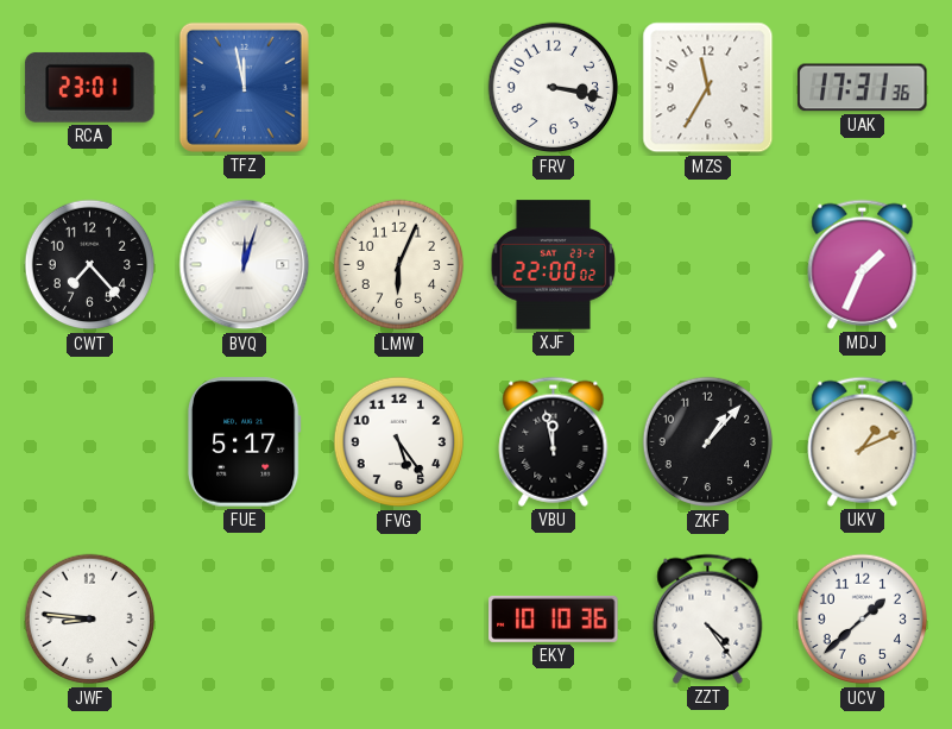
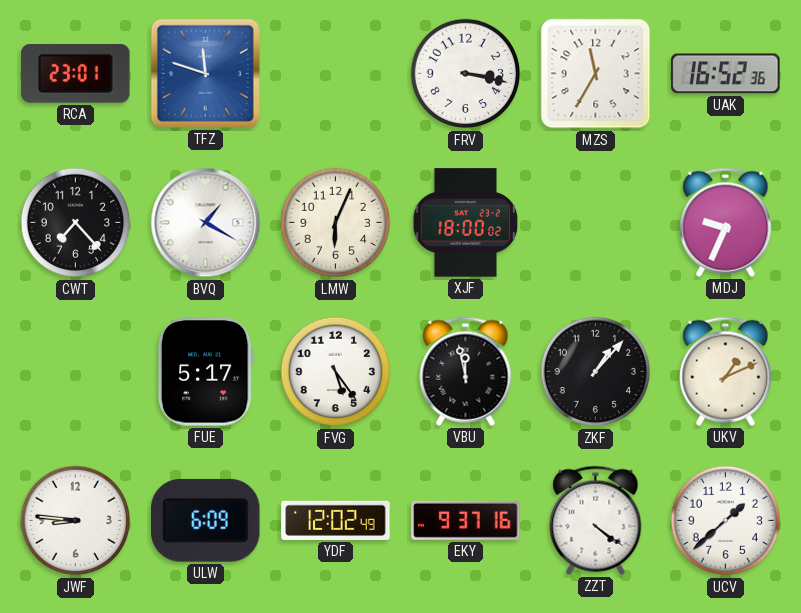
TFZ: 11:58 -> 11:48
UAK: 17:31 -> 16:52
BVQ: 12:03 -> 1:20
XJF: 22:00 -> 18:00
MDJ: 1:34 -> 9:34
ULW: none -> 6:09
YDF: none -> 12:02
EKY: 10:10 -> 9:37
ZZT: 4:24 -> 4:21
